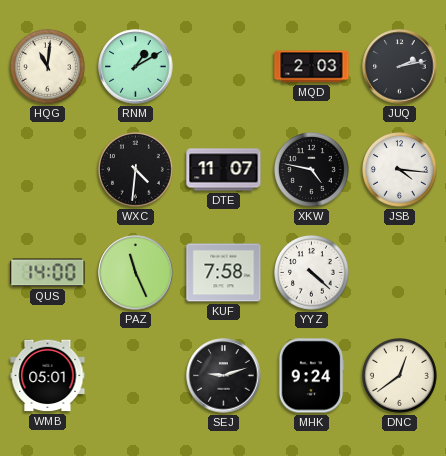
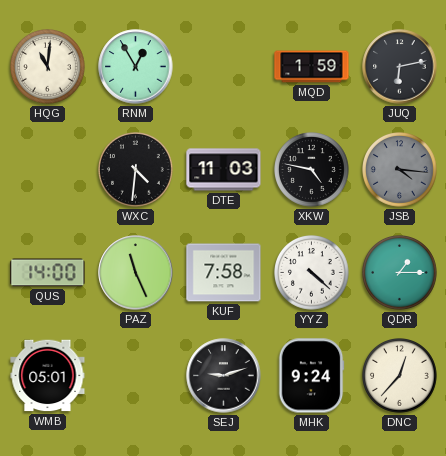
RNM: 1:10 -> 12:55
MQD: 2:03 -> 1:59
JUQ: 2:13 -> 6:13
DTE: 11:07 -> 11:03
JSB dial: white -> grey
QDR: none -> 1:15
DNC: 12:39 -> 12:37
